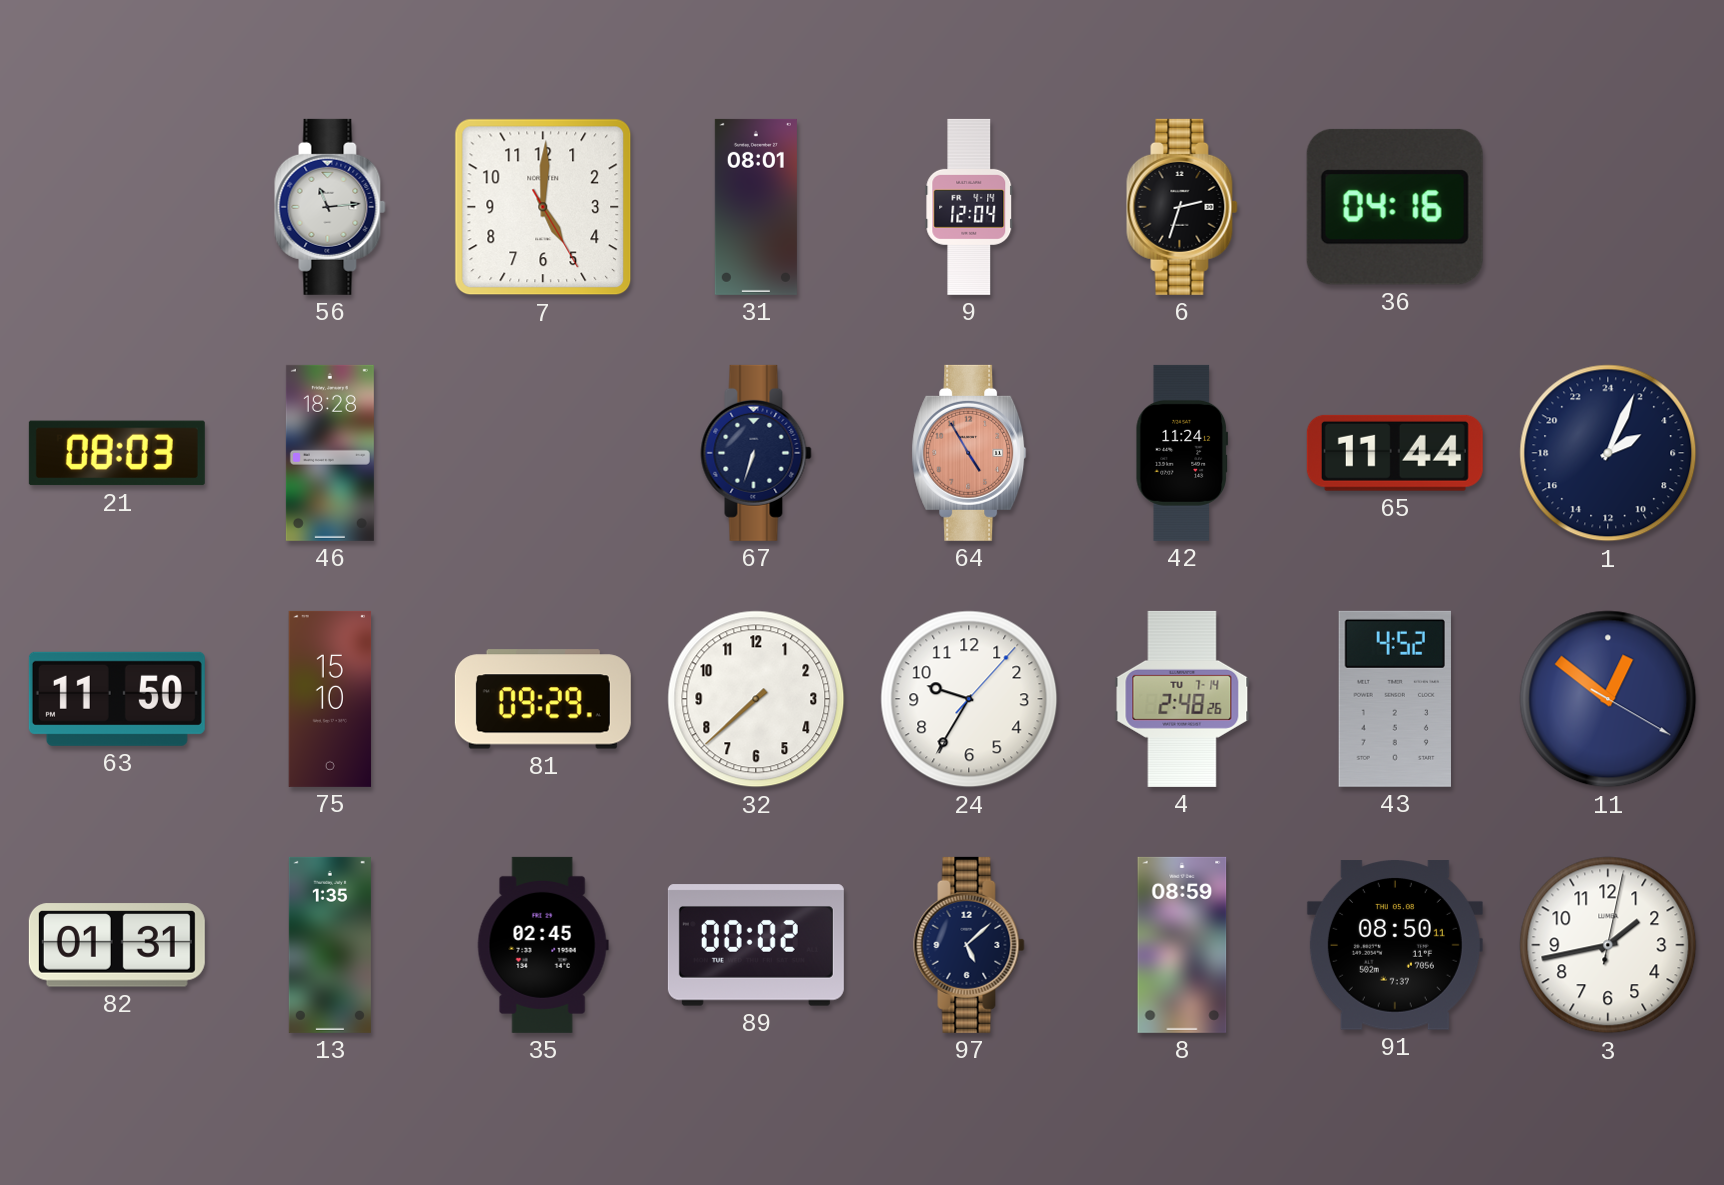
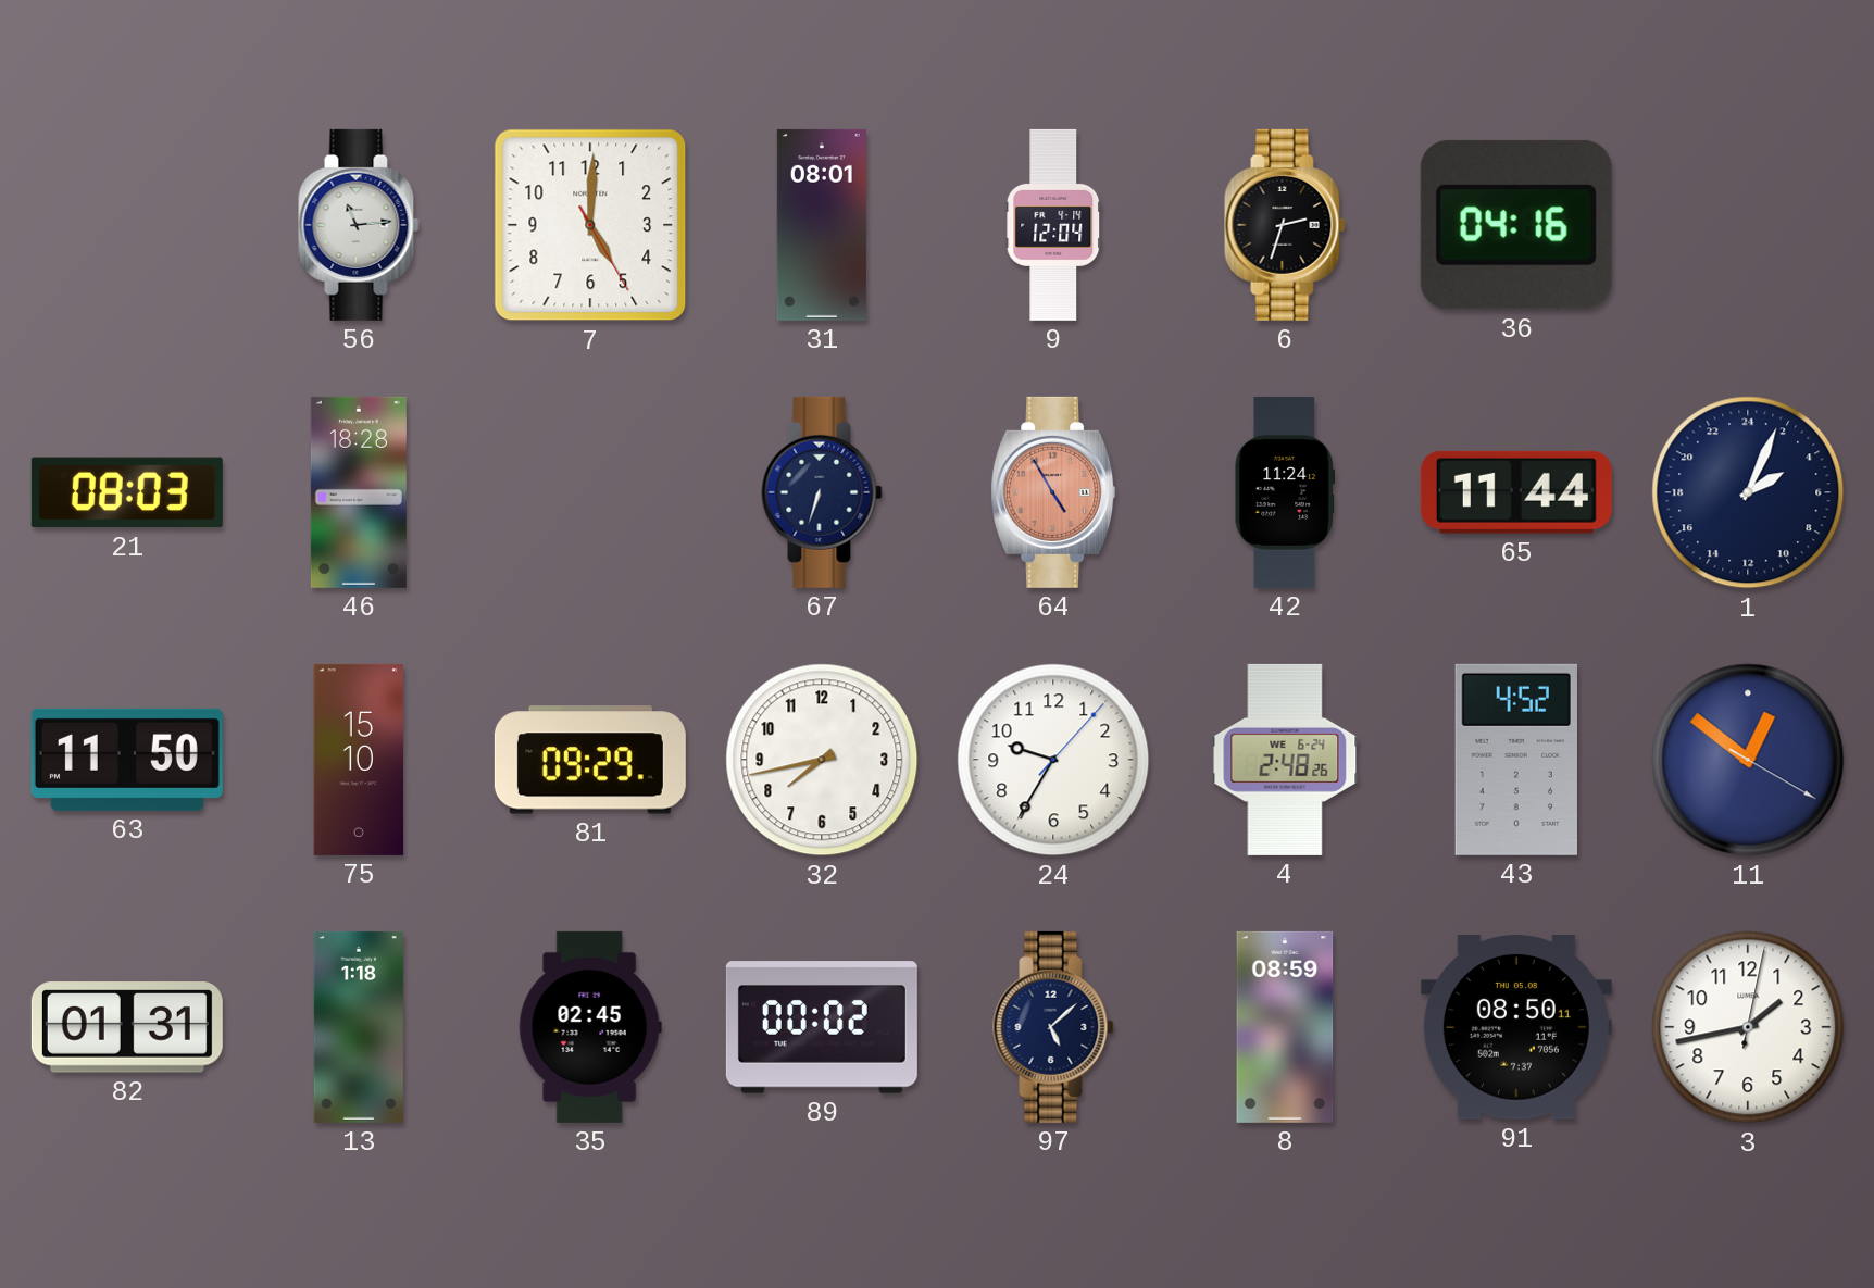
32: 7:38 -> 7:43
4 date: TU 7-14 -> WE 6-24
13: 1:35 -> 1:18
